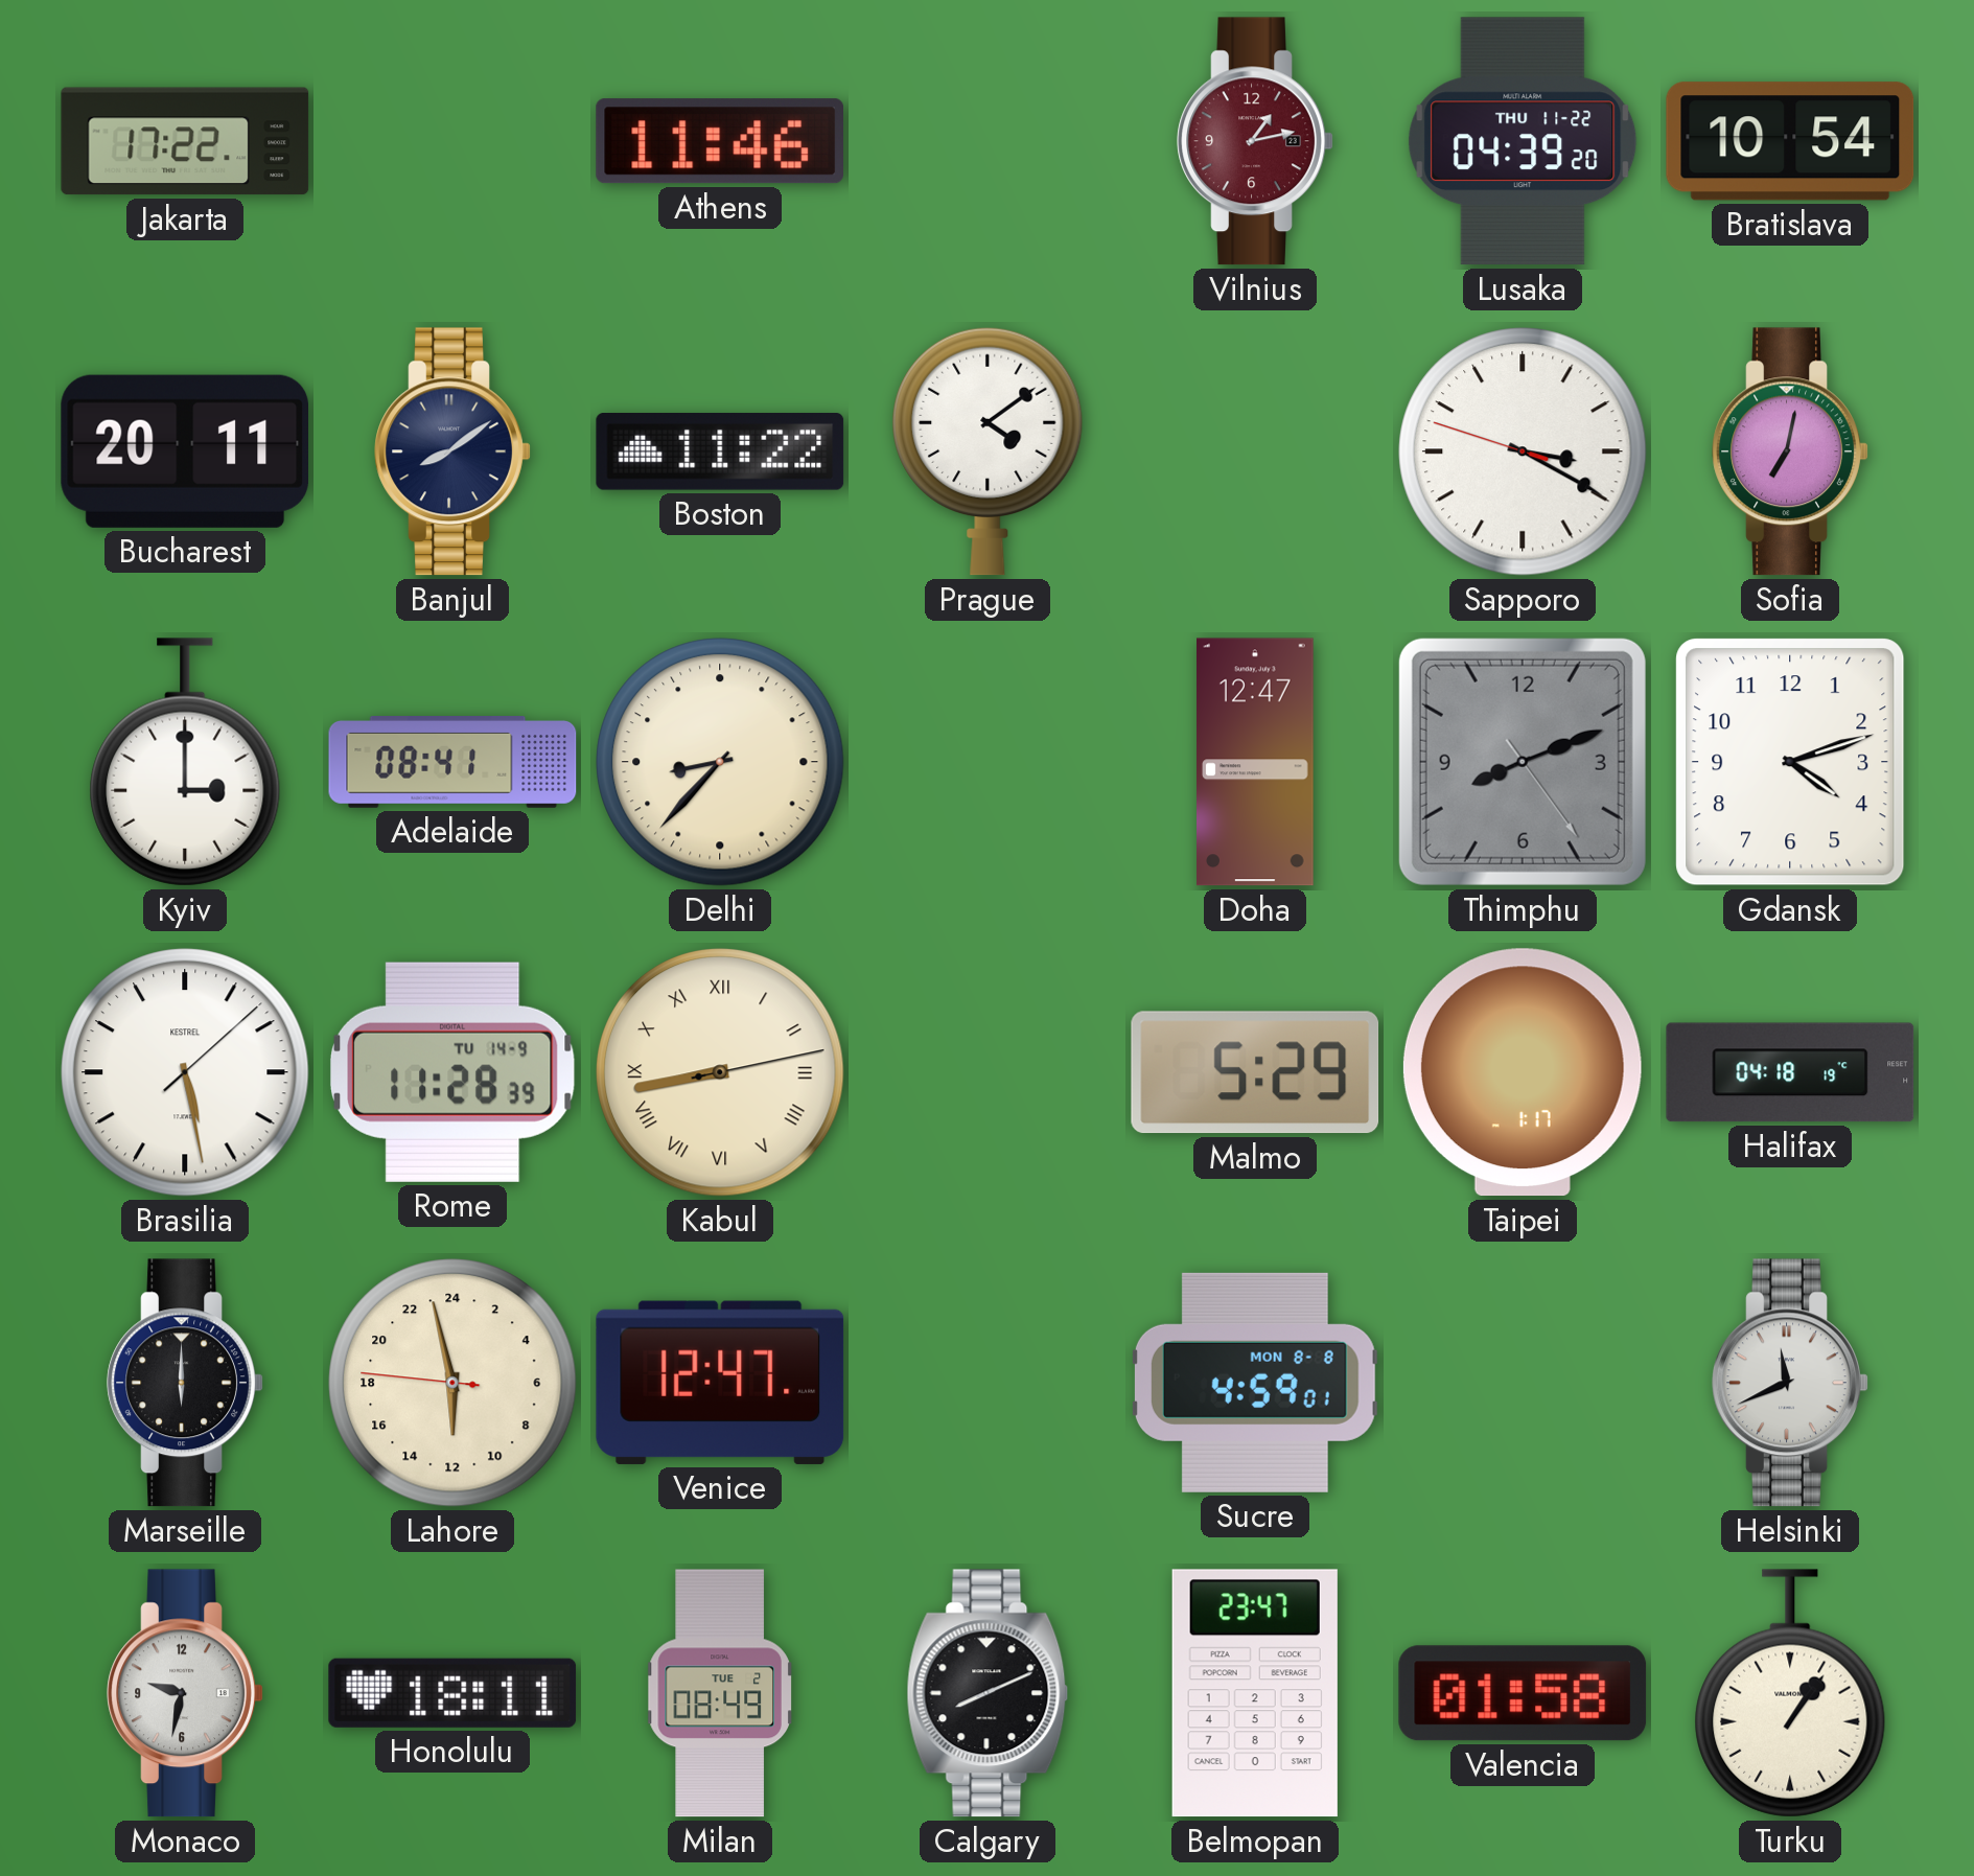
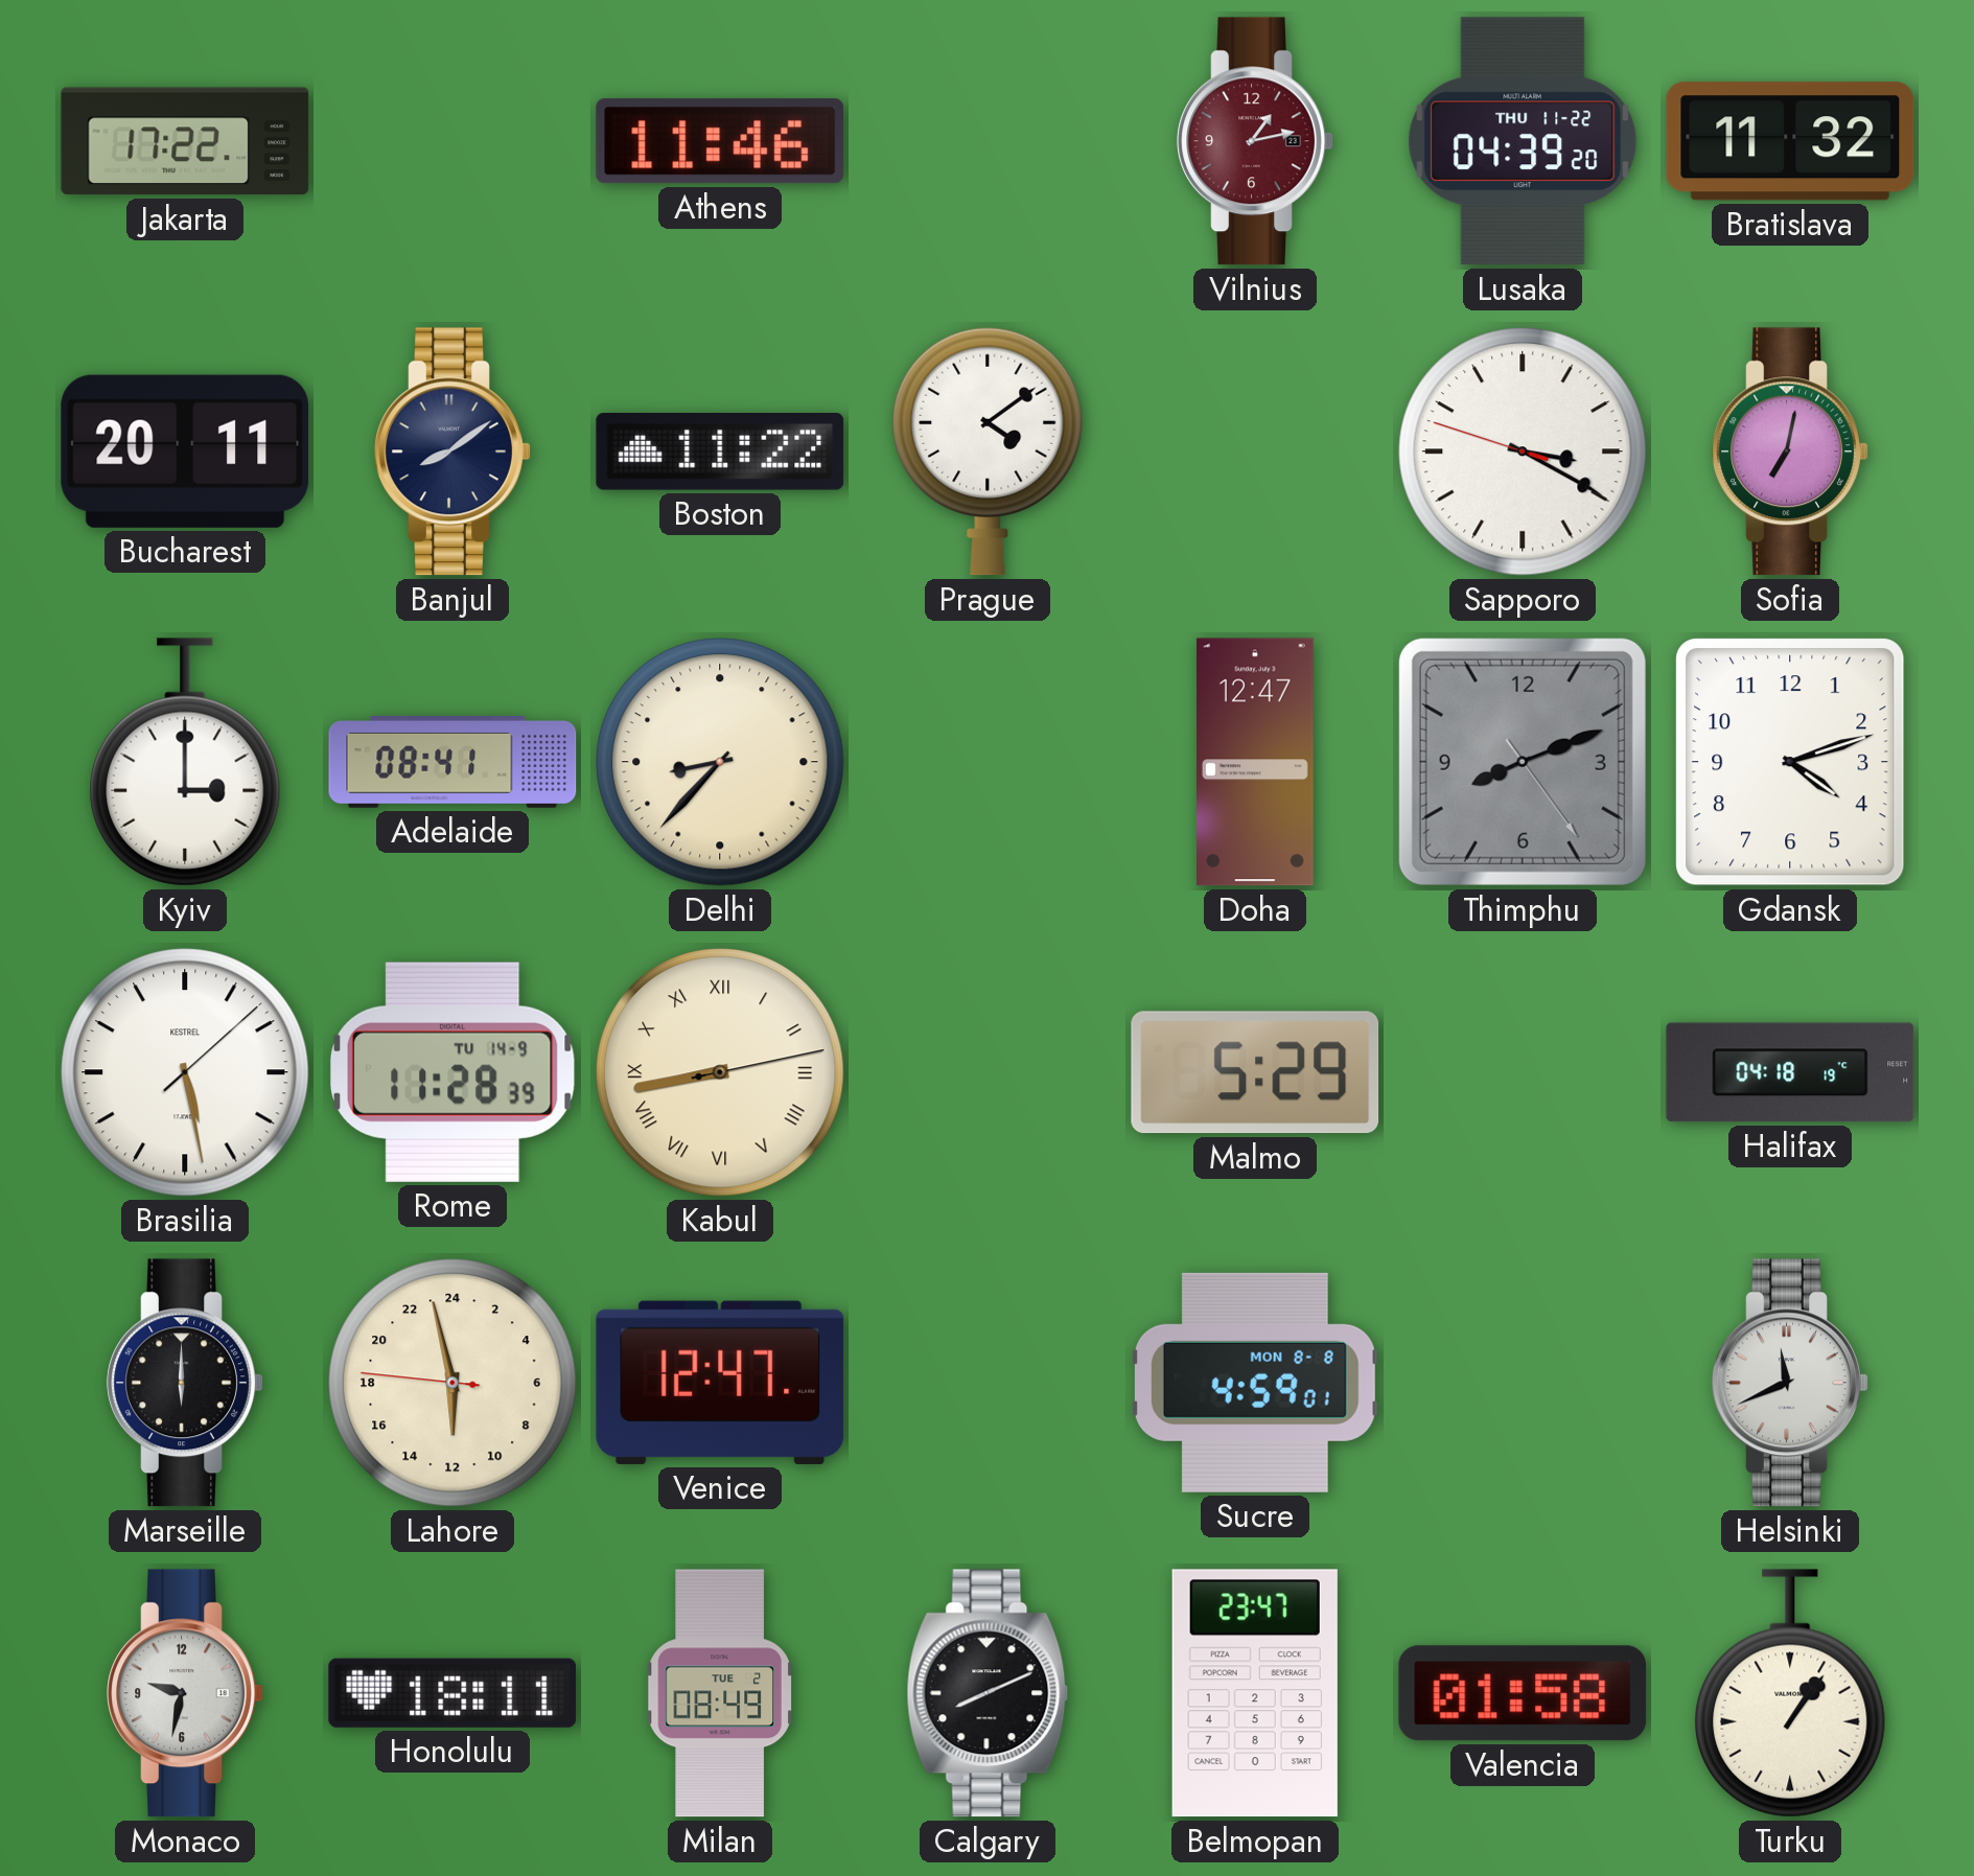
Bratislava: 10:54 -> 11:32
Taipei: 1:17 -> none
